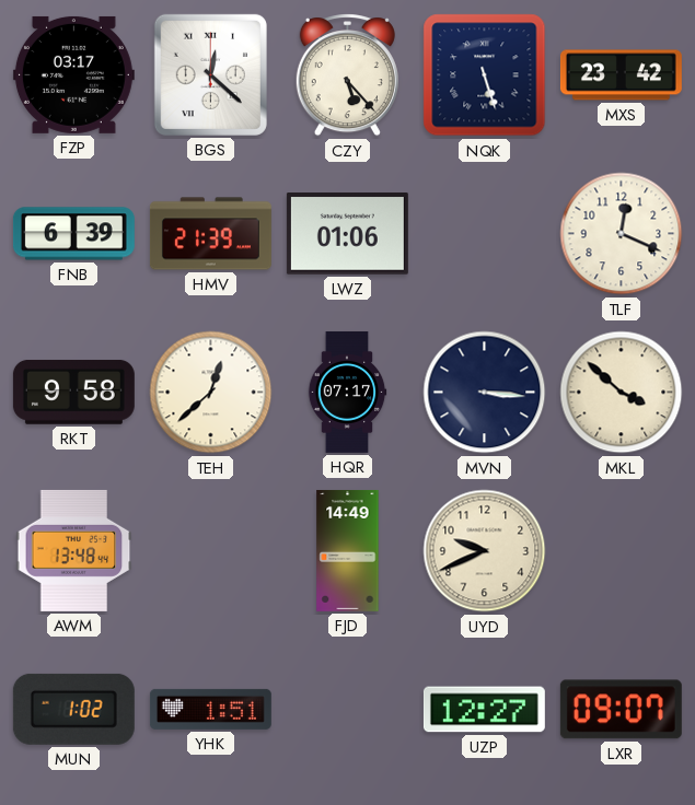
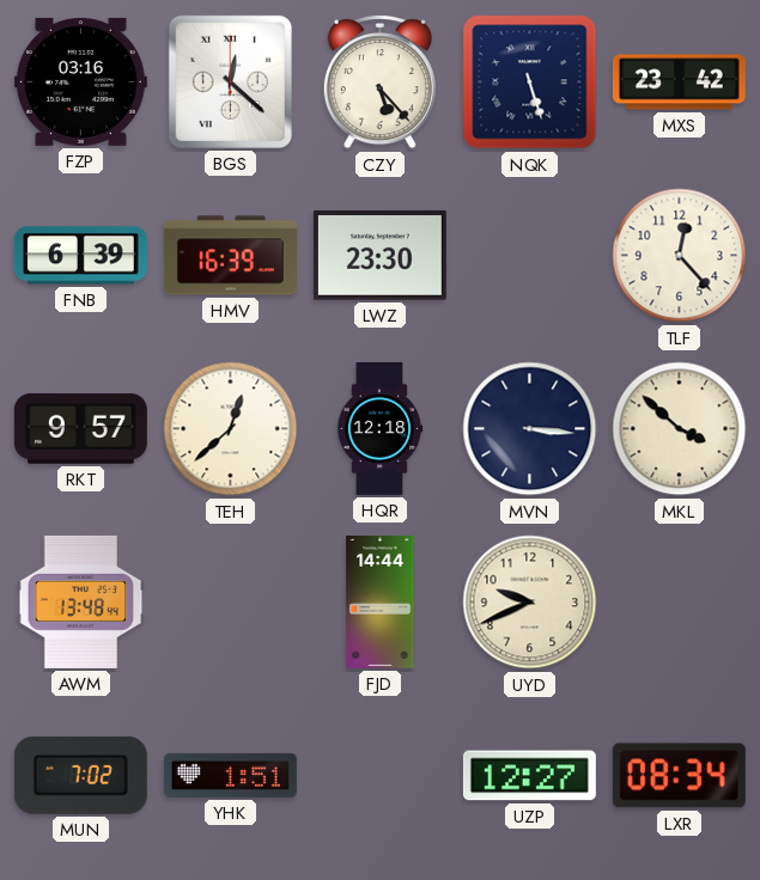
FZP: 03:17 -> 03:16
HMV: 21:39 -> 16:39
LWZ: 01:06 -> 23:30
TLF: 12:19 -> 12:23
RKT: 9:58 -> 9:57
HQR: 07:17 -> 12:18
FJD: 14:49 -> 14:44
MUN: 1:02 -> 7:02
LXR: 09:07 -> 08:34
